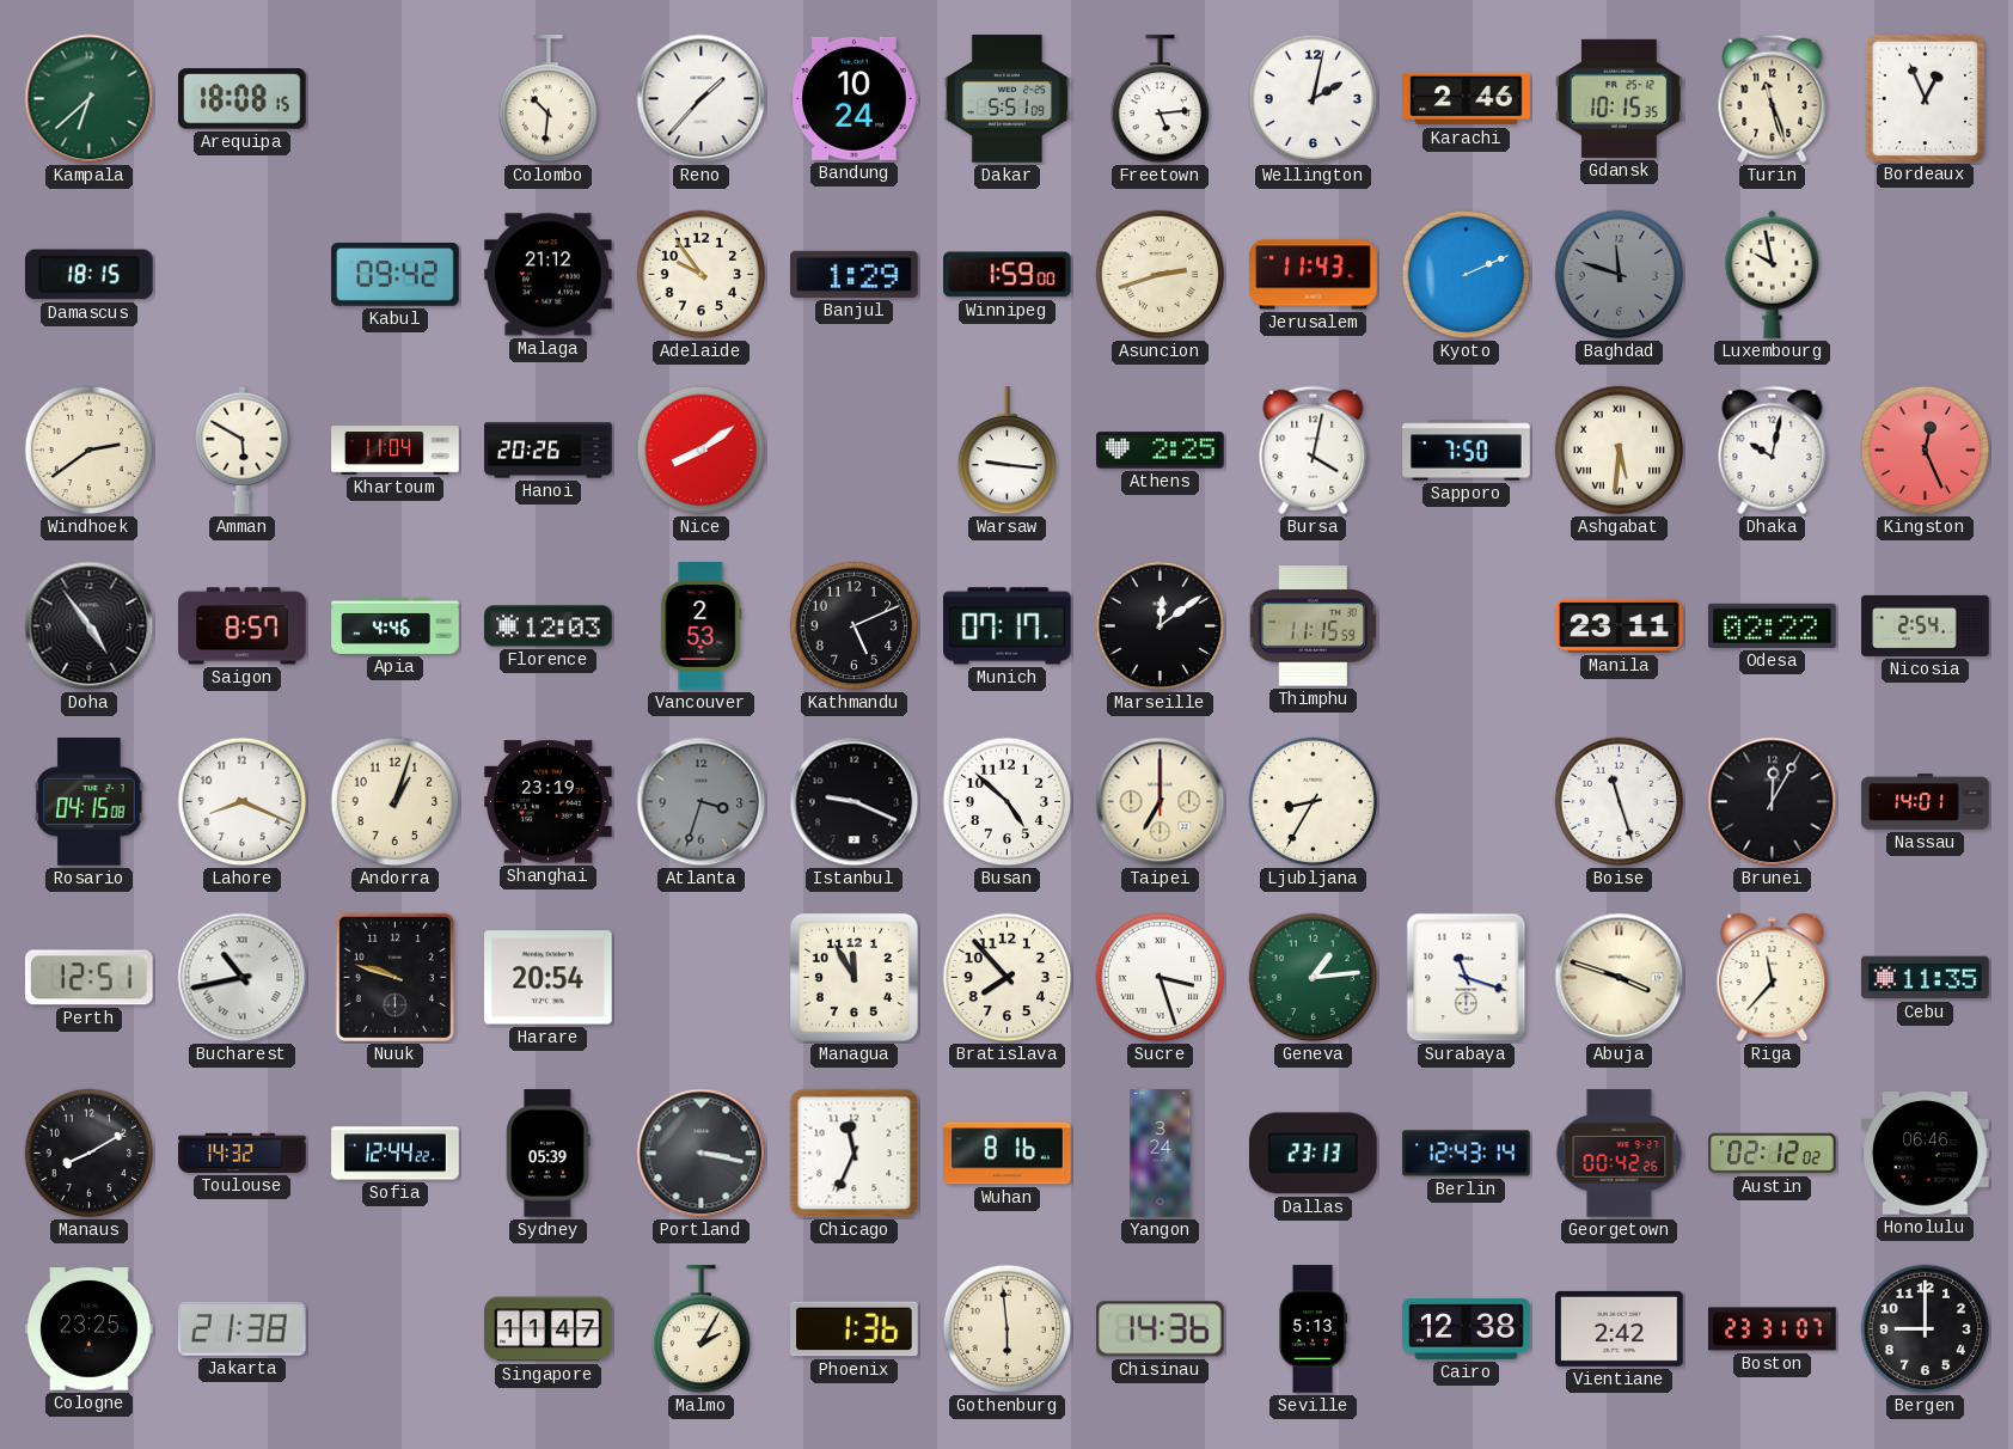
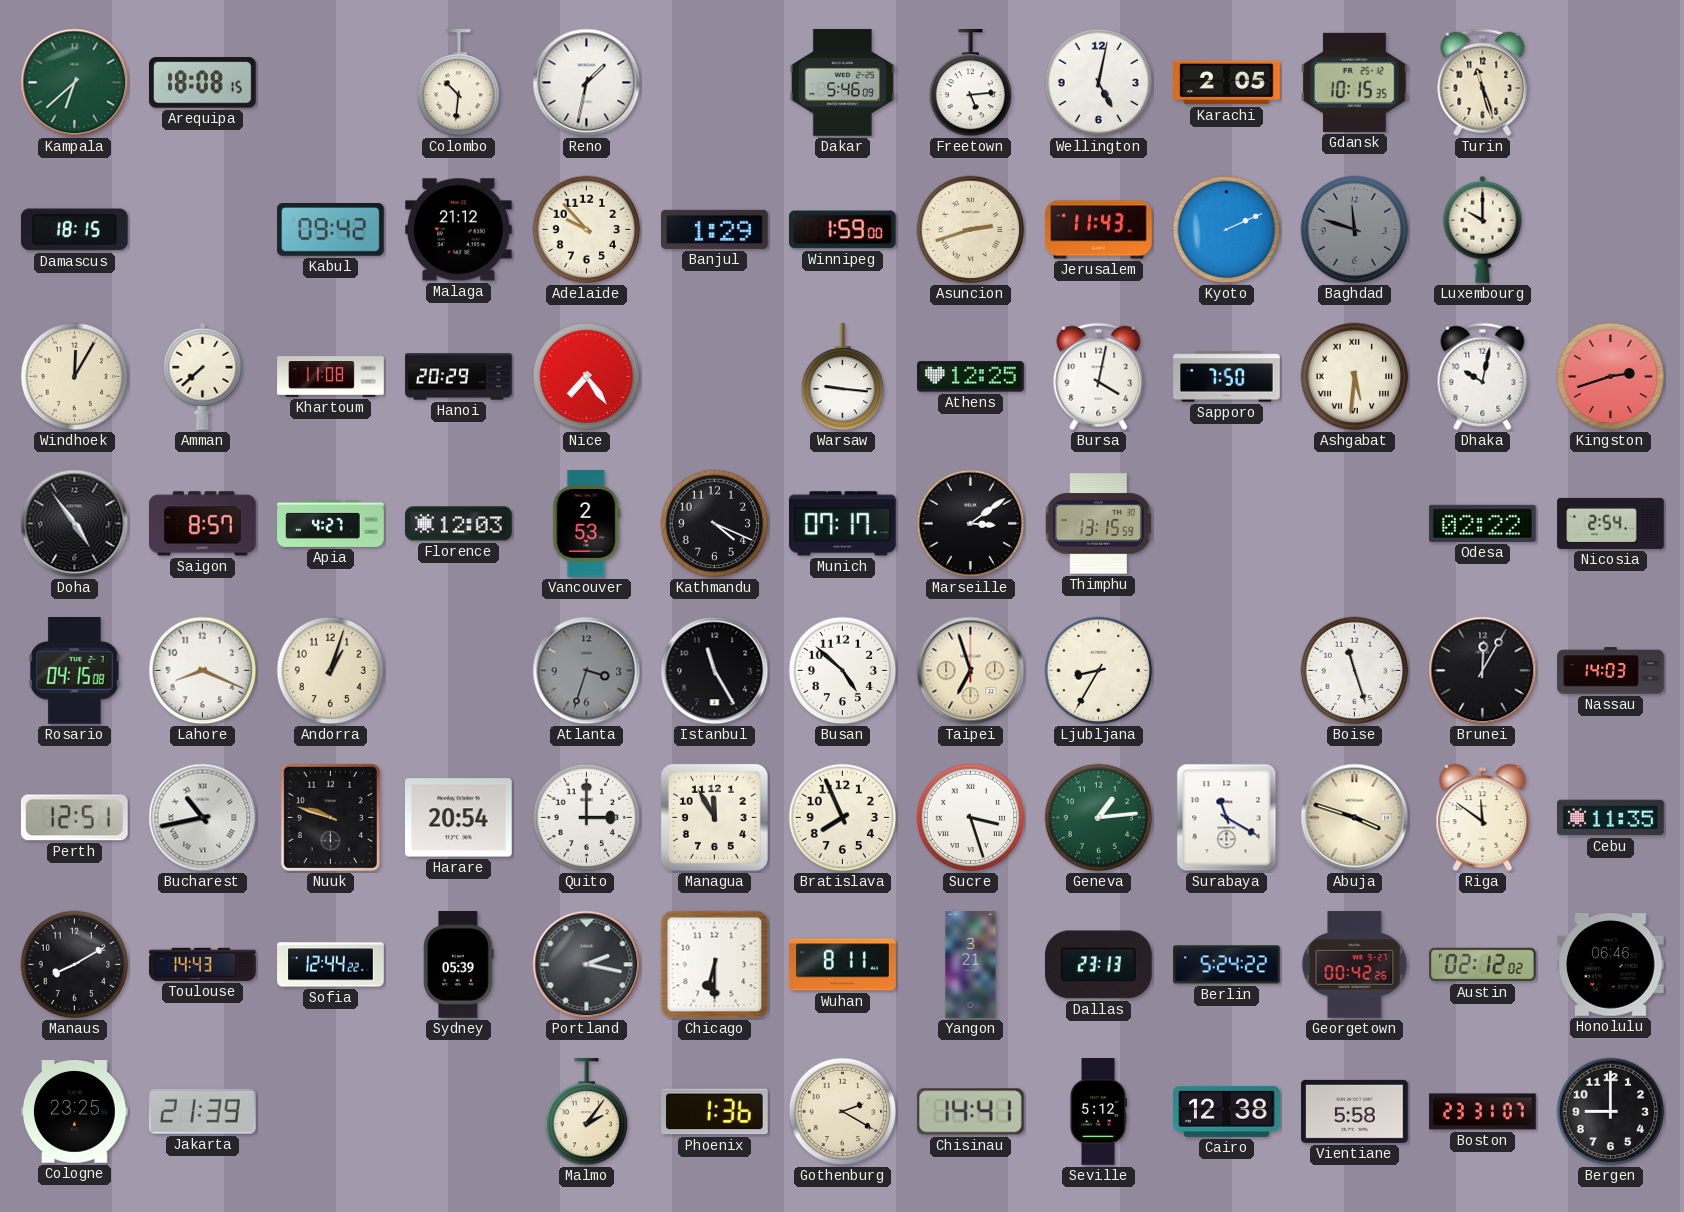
Reno: 1:37 -> 1:32
Bandung: 10:24 -> none
Dakar: 5:51 -> 5:46
Wellington: 2:02 -> 5:02
Karachi: 2:46 -> 2:05
Bordeaux: 12:56 -> none
Adelaide: 9:54 -> 9:53
Luxembourg: 9:58 -> 10:00
Windhoek: 2:39 -> 12:05
Amman: 5:50 -> 7:38
Khartoum: 11:04 -> 11:08
Hanoi: 20:26 -> 20:29
Nice: 8:09 -> 7:24
Athens: 2:25 -> 12:25
Kingston: 12:26 -> 2:42
Apia: 4:46 -> 4:27
Kathmandu: 5:11 -> 4:19
Marseille: 12:09 -> 3:09
Thimphu: 11:15 -> 13:15
Manila: 23:11 -> none
Shanghai: 23:19 -> none
Istanbul: 9:19 -> 11:25
Taipei: 7:00 -> 6:57
Nassau: 14:01 -> 14:03
Quito: none -> 3:00
Bratislava: 7:53 -> 7:56
Surabaya: 11:18 -> 11:20
Riga: 11:37 -> 11:51
Toulouse: 14:32 -> 14:43
Portland: 3:17 -> 2:17
Chicago: 11:34 -> 6:30
Wuhan: 8:16 -> 8:11
Yangon: 3:24 -> 3:21
Berlin: 12:43 -> 5:24
Jakarta: 21:38 -> 21:39
Singapore: 11:47 -> none
Malmo: 2:05 -> 2:06
Gothenburg: 5:59 -> 2:20
Chisinau: 14:36 -> 14:41
Seville: 5:13 -> 5:12
Vientiane: 2:42 -> 5:58
